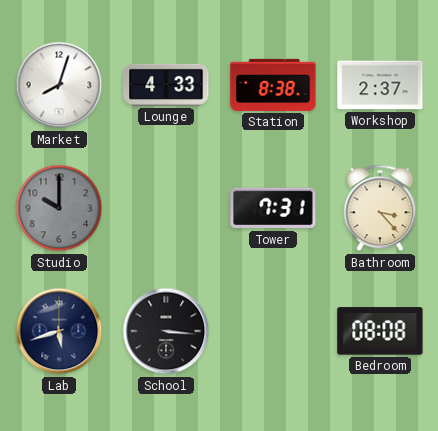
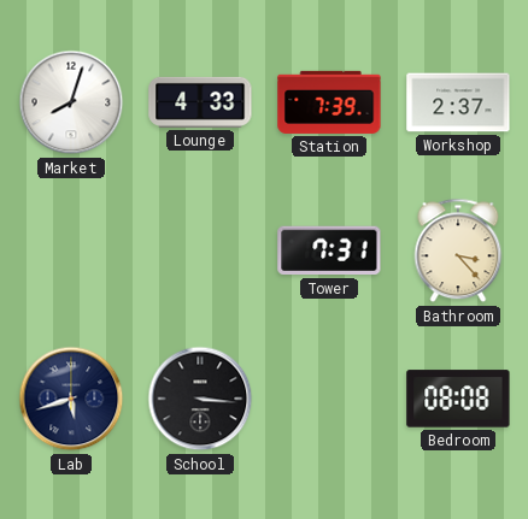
Station: 8:38 -> 7:39
Studio: 10:00 -> none
